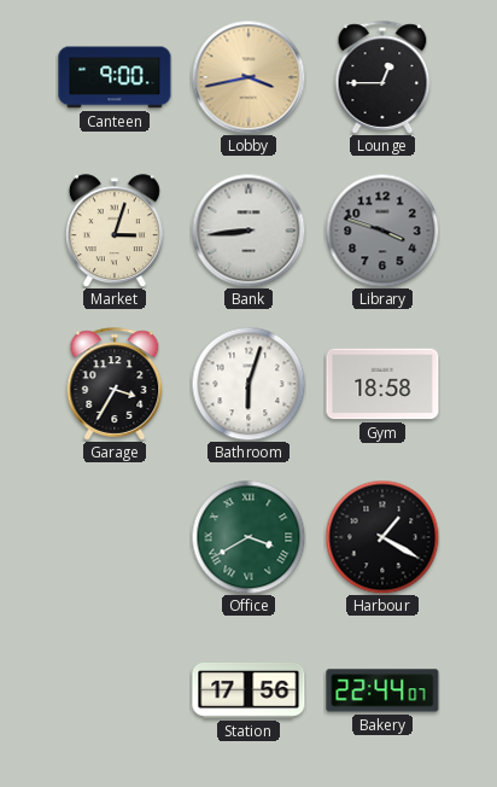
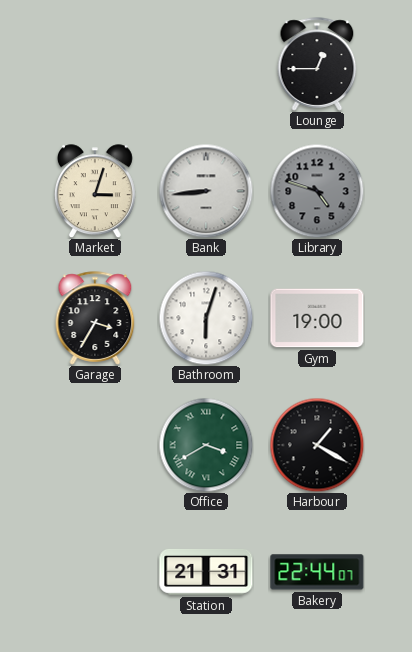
Canteen: 9:00 -> none
Lobby: 3:43 -> none
Library: 3:48 -> 4:48
Gym: 18:58 -> 19:00
Station: 17:56 -> 21:31
